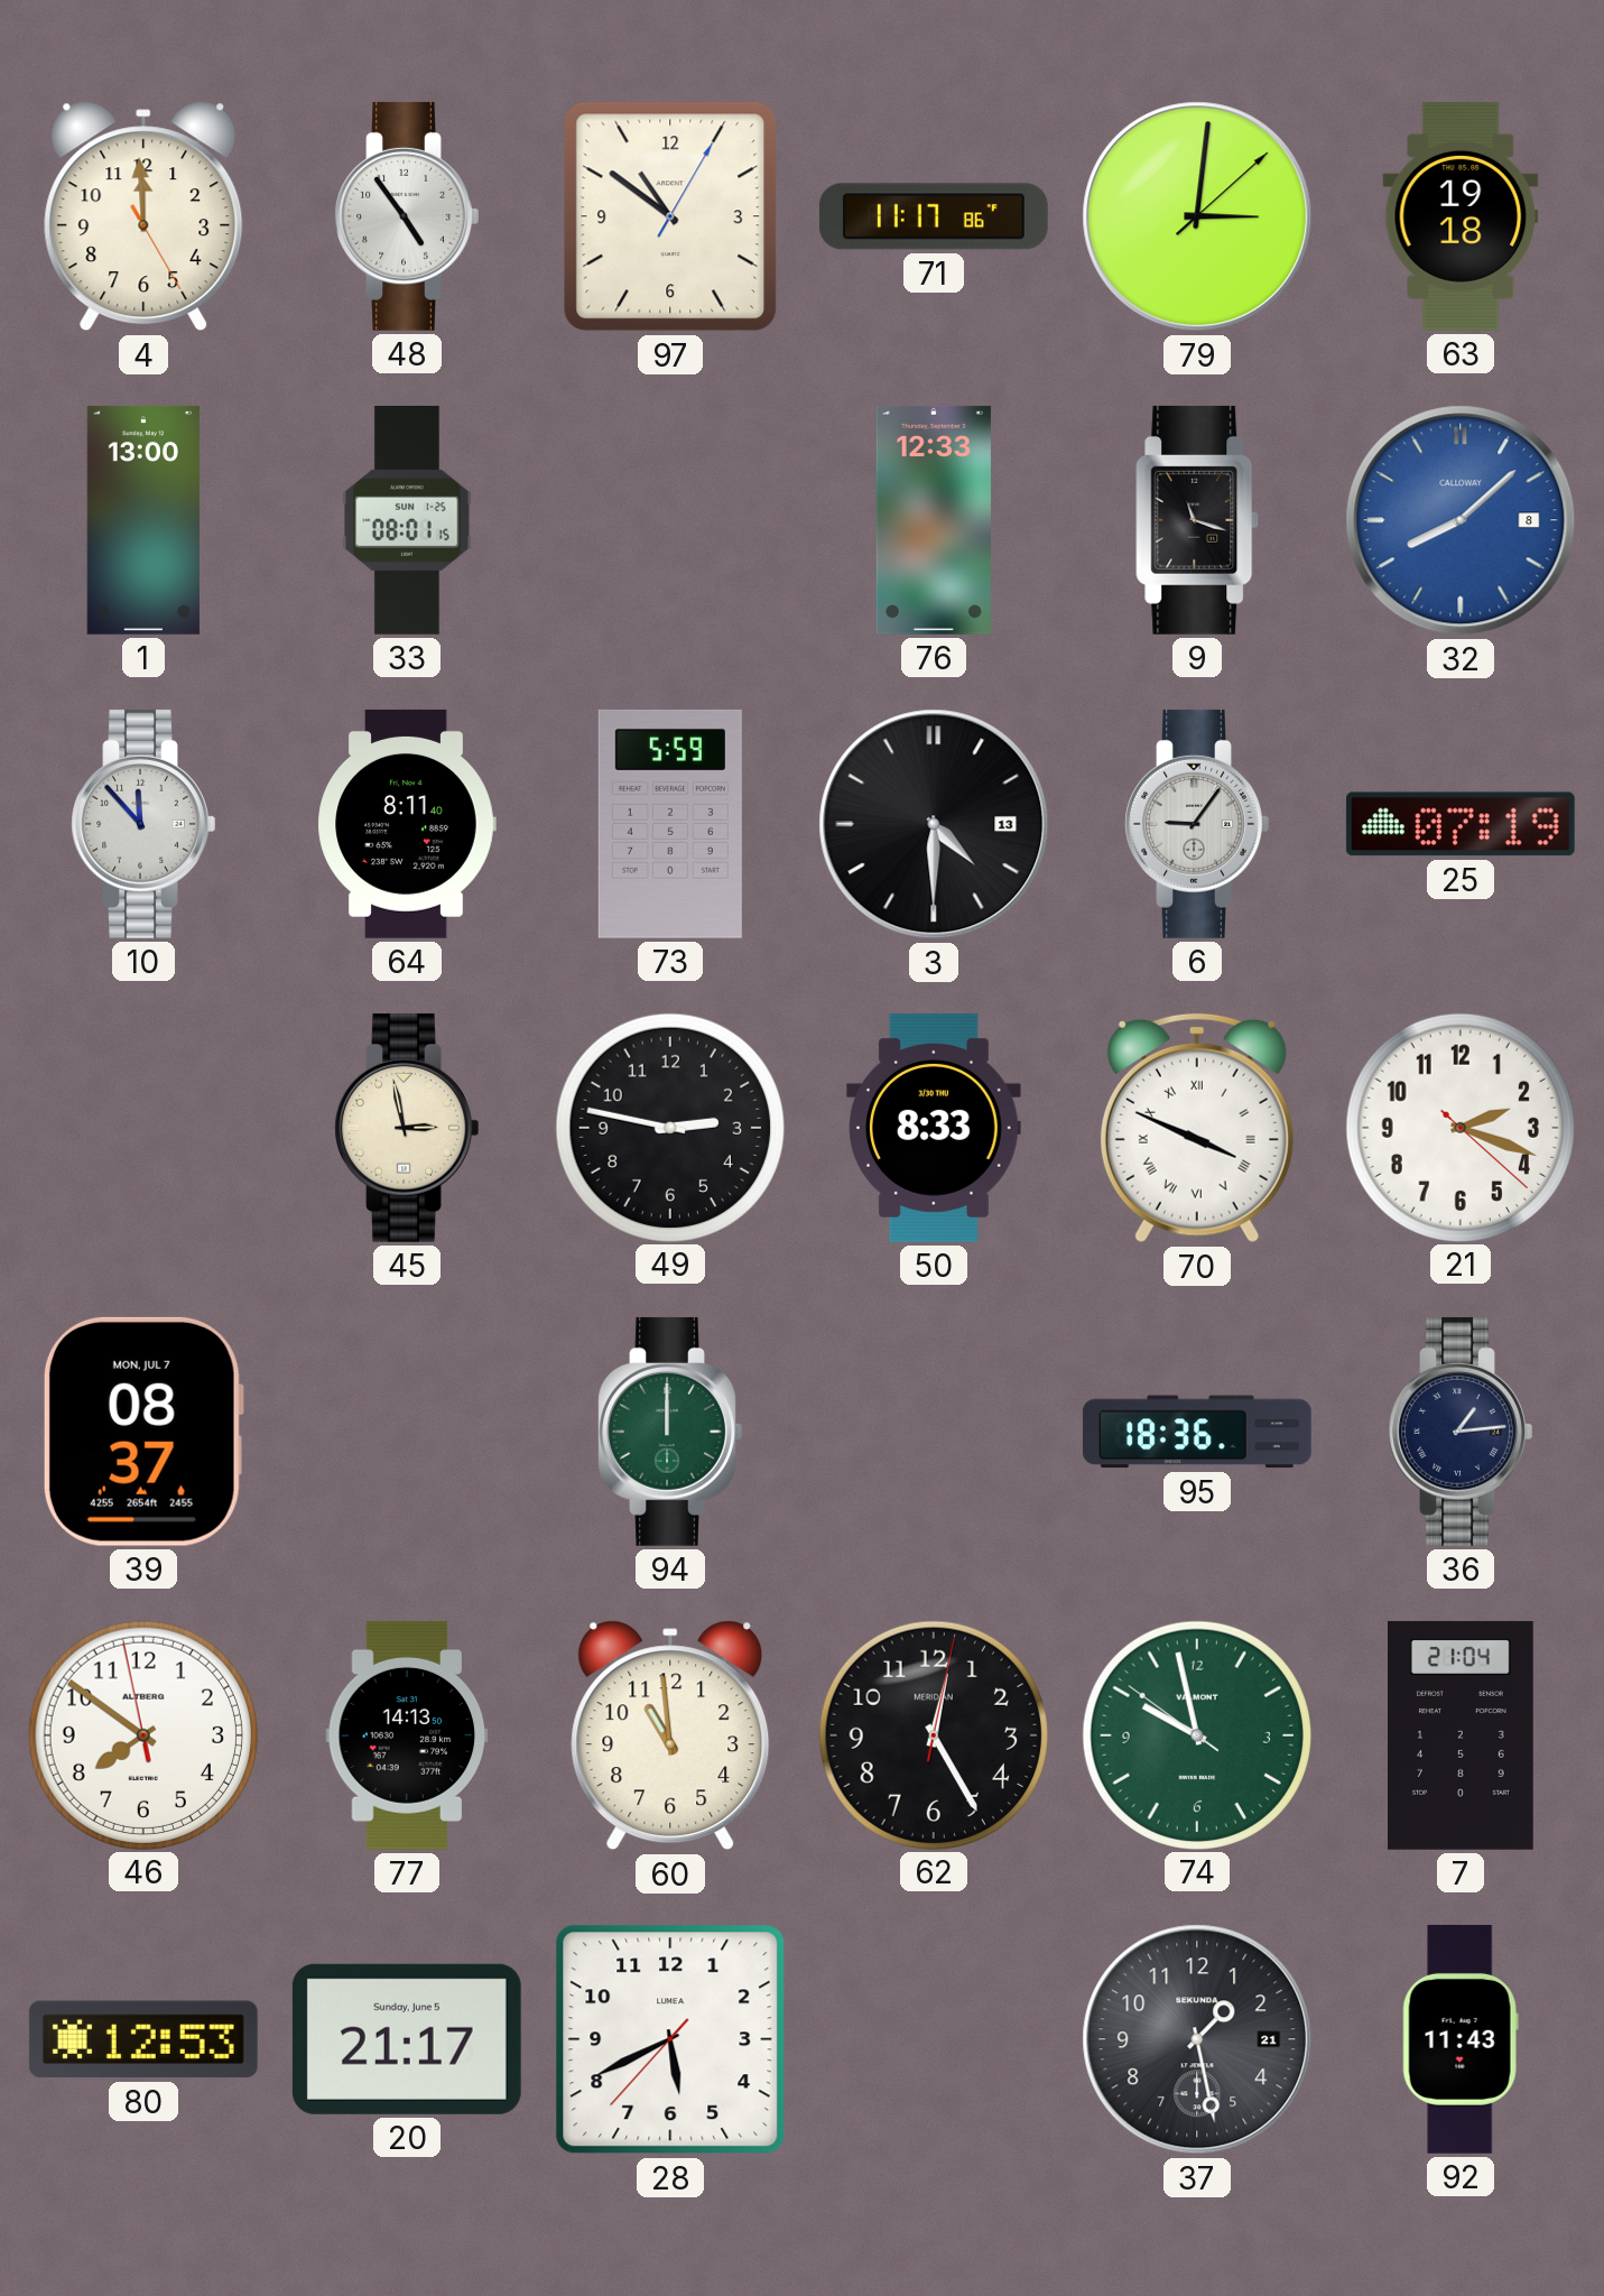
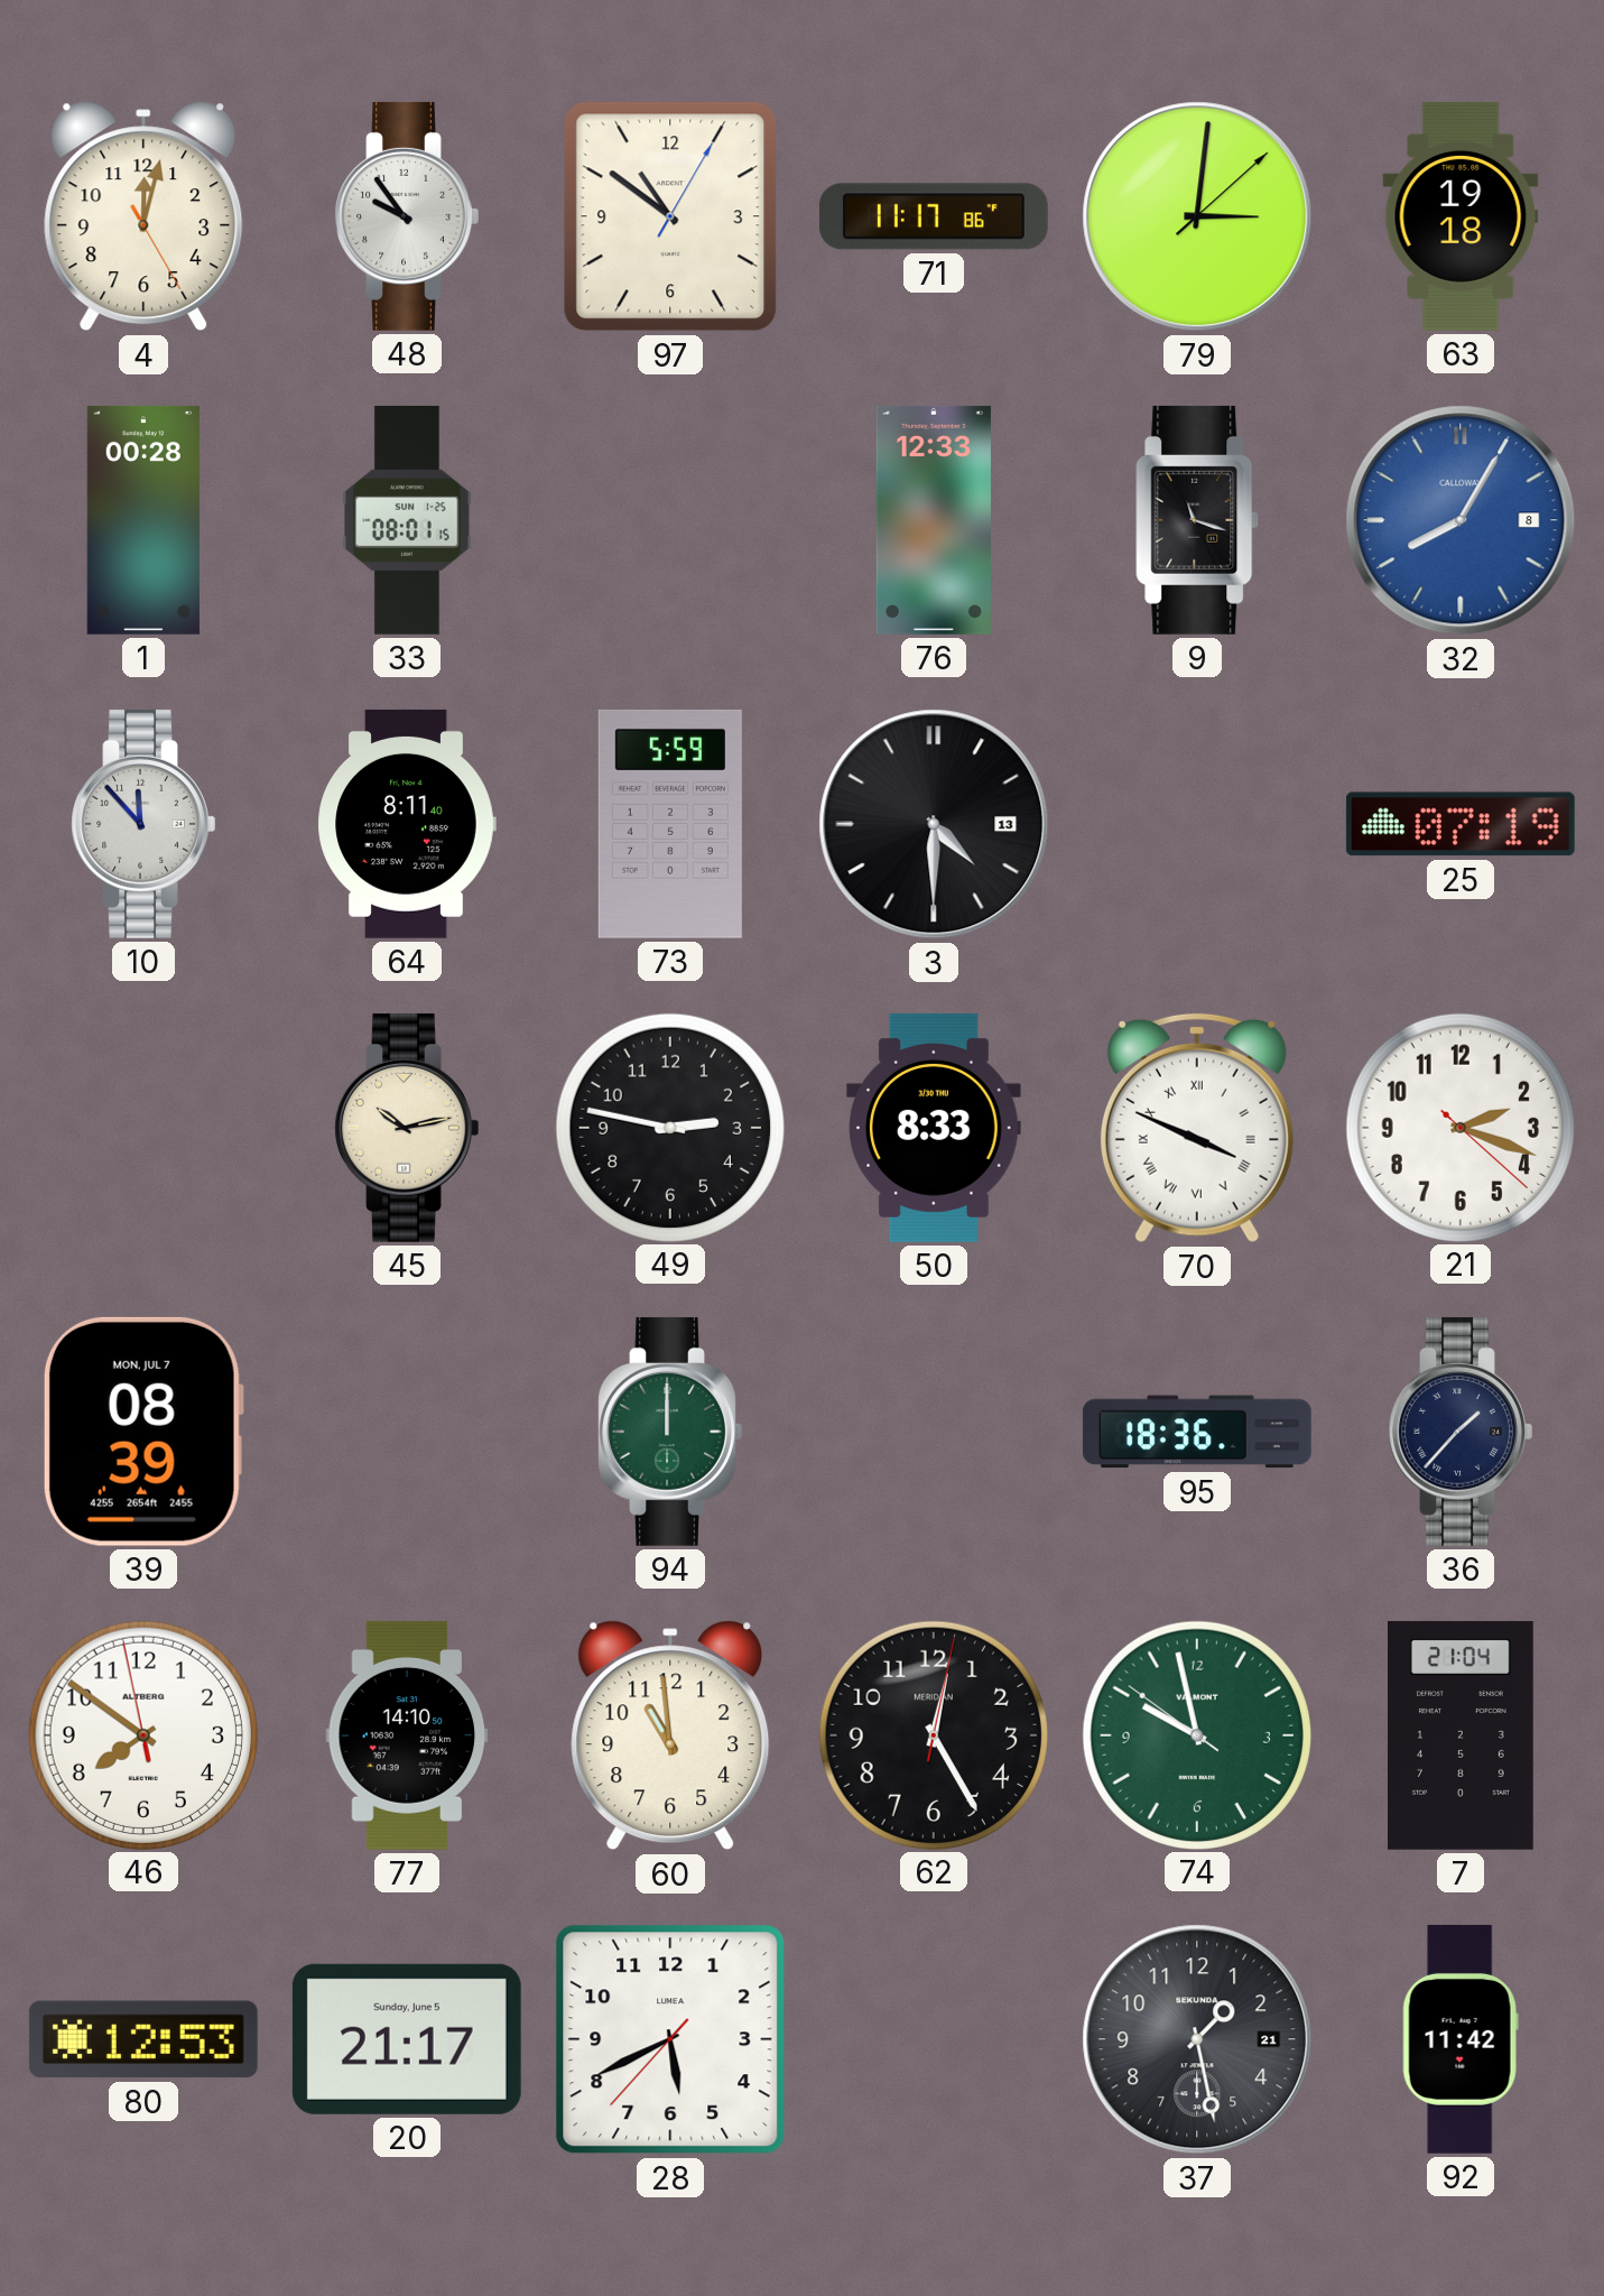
4: 11:59 -> 12:02
48: 4:54 -> 9:54
1: 13:00 -> 00:28
32: 8:08 -> 8:05
6: 9:06 -> none
45: 2:58 -> 10:13
39: 08:37 -> 08:39
36: 1:14 -> 1:37
77: 14:13 -> 14:10
92: 11:43 -> 11:42
